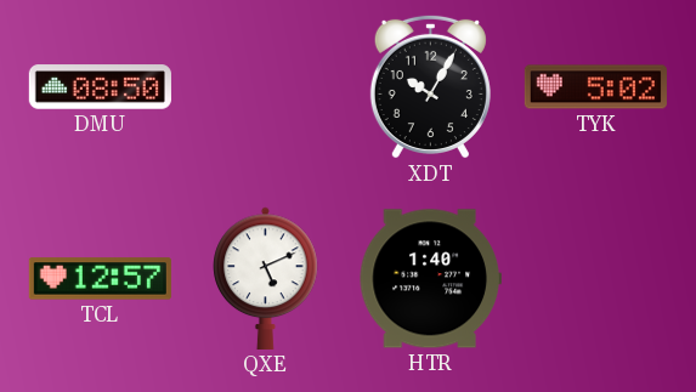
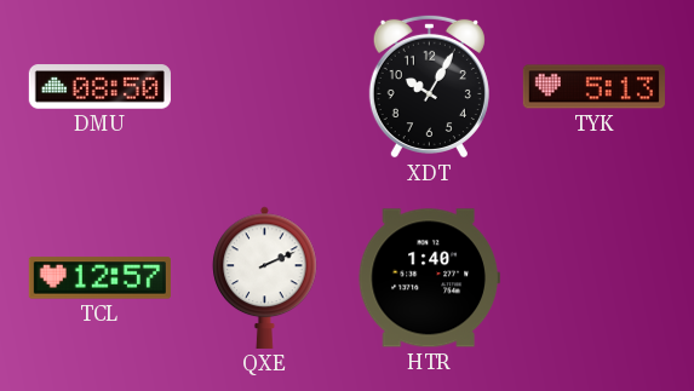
TYK: 5:02 -> 5:13
QXE: 5:11 -> 2:11
